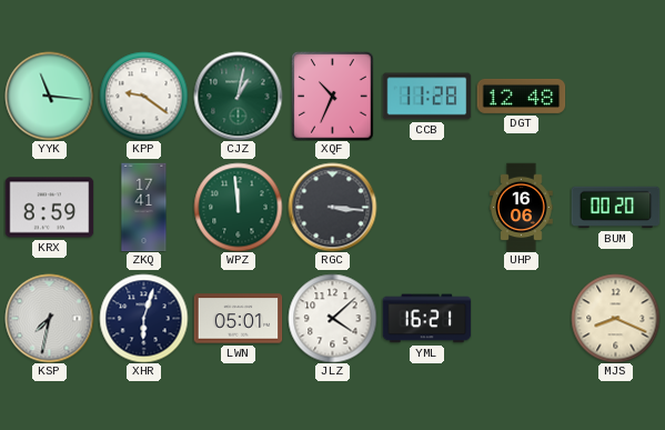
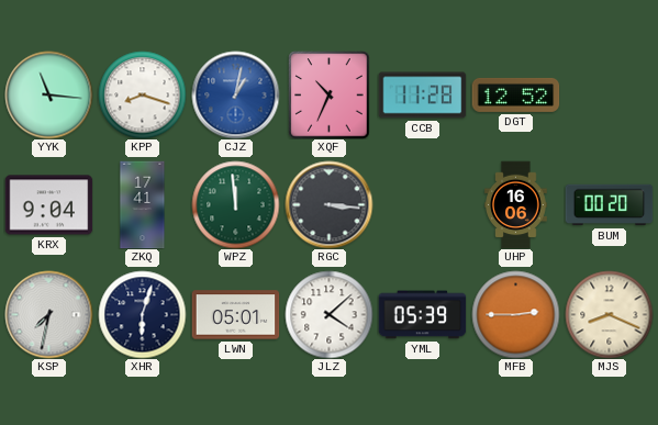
KPP: 9:21 -> 8:18
CJZ dial: green -> blue
DGT: 12:48 -> 12:52
KRX: 8:59 -> 9:04
YML: 16:21 -> 05:39
MFB: none -> 2:45
